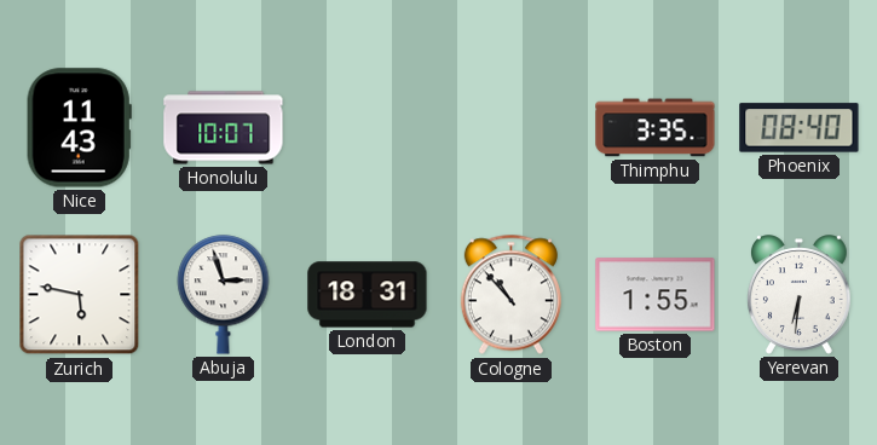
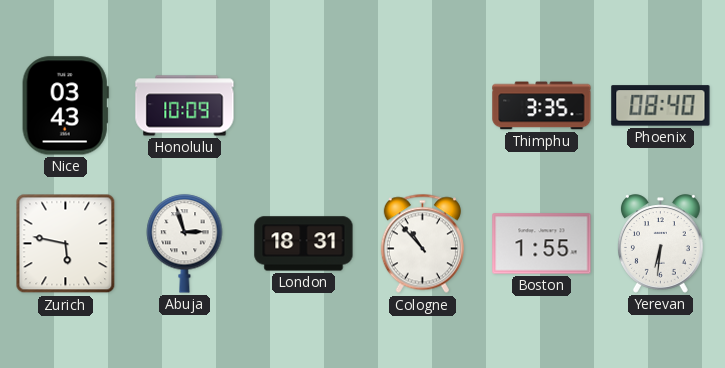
Nice: 11:43 -> 03:43
Honolulu: 10:07 -> 10:09
